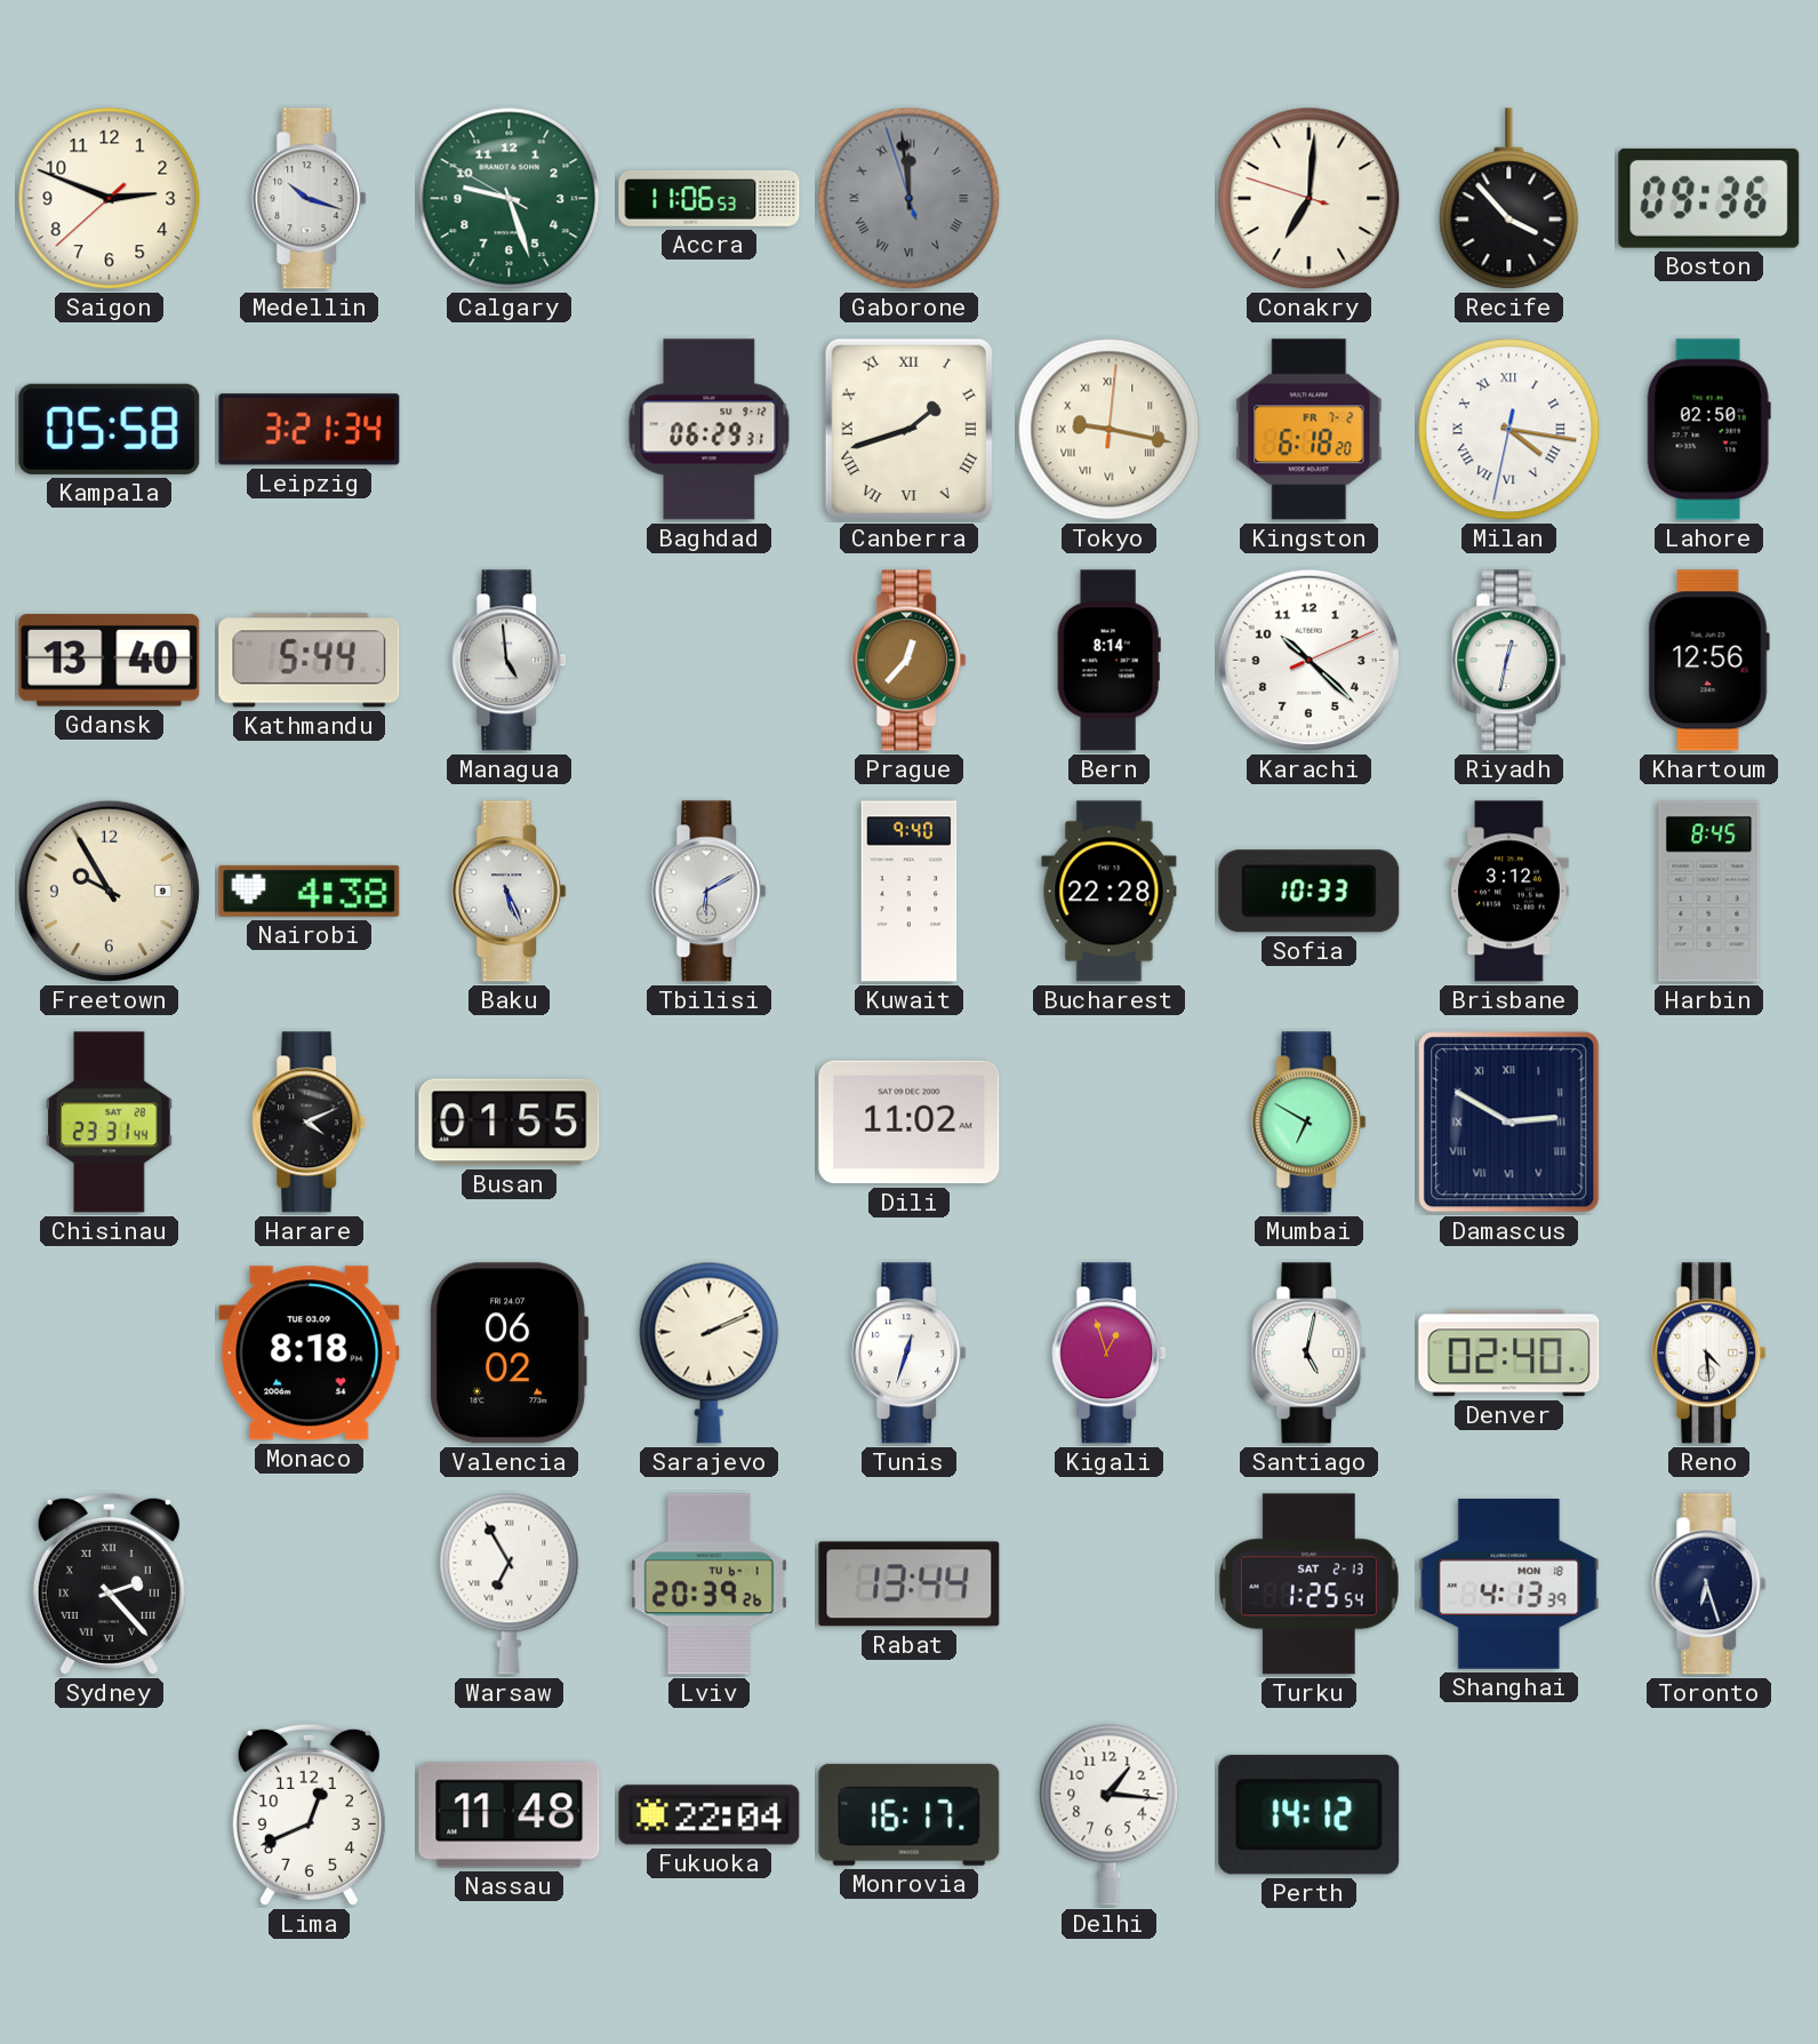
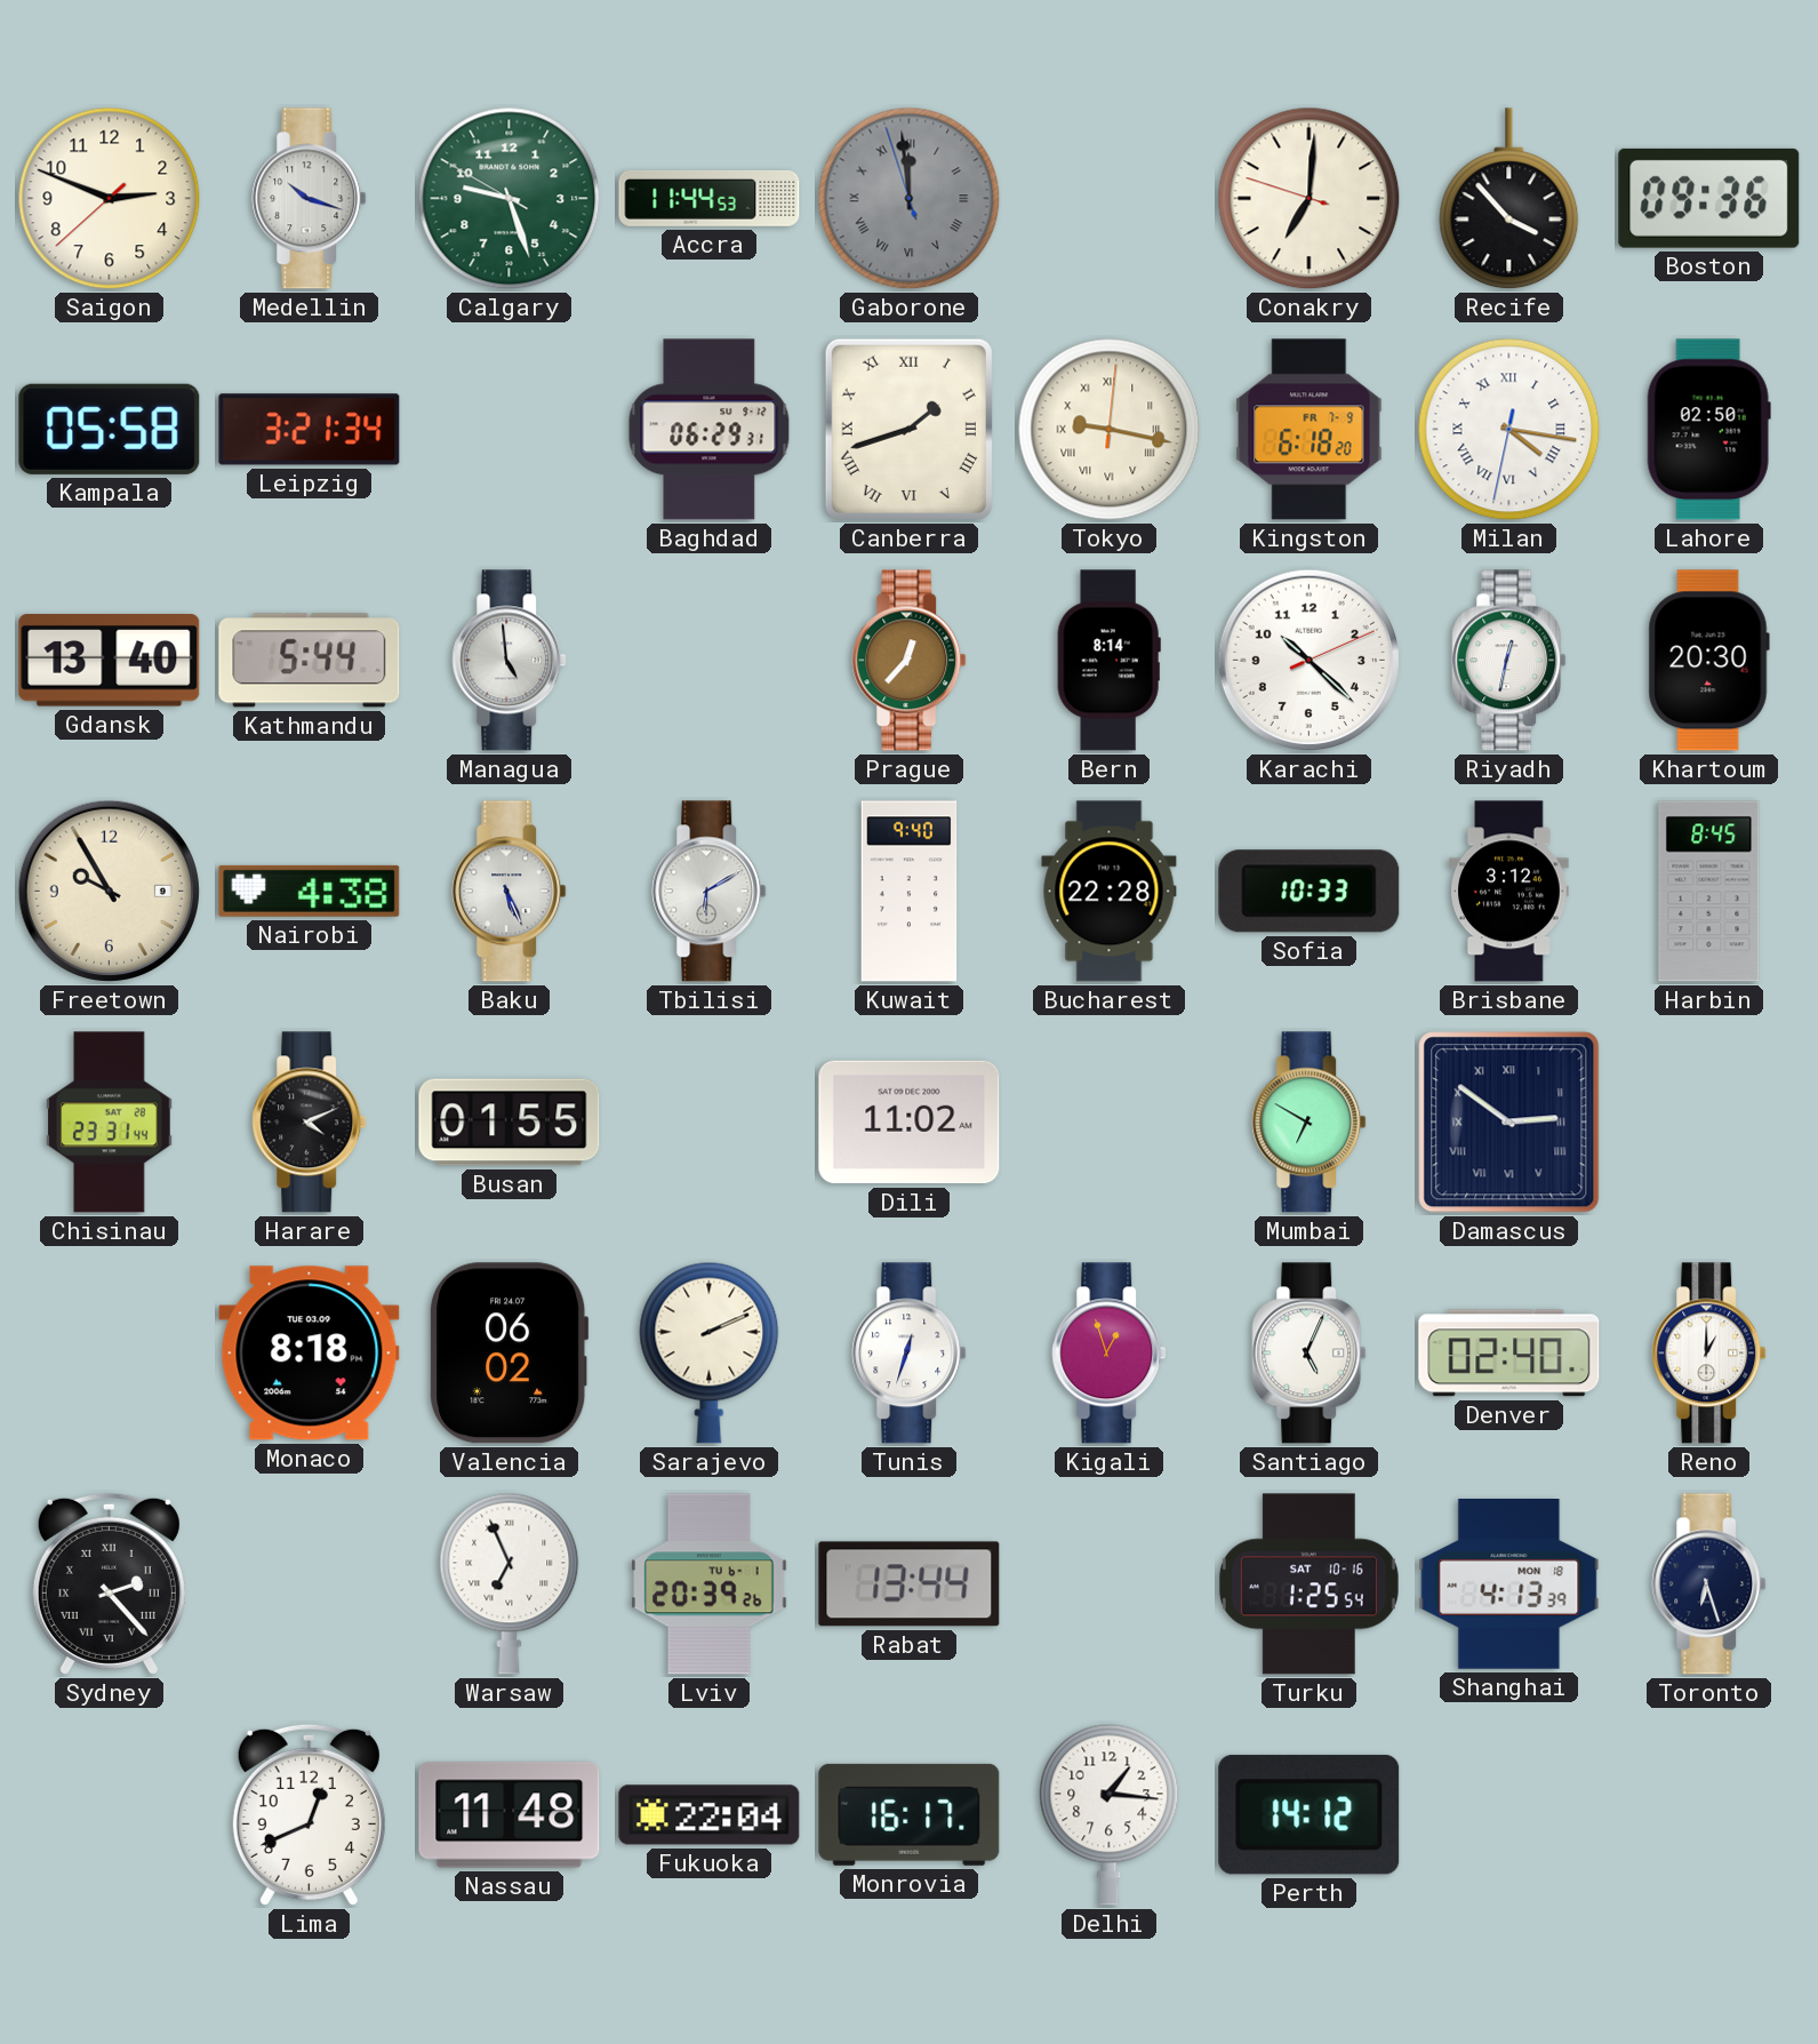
Accra: 11:06 -> 11:44
Kingston date: FR 7-2 -> FR 7-9
Khartoum: 12:56 -> 20:30
Damascus: 2:50 -> 2:51
Santiago: 5:02 -> 5:04
Reno: 4:29 -> 1:00
Warsaw: 6:55 -> 6:56
Turku date: SAT 2-13 -> SAT 10-16
